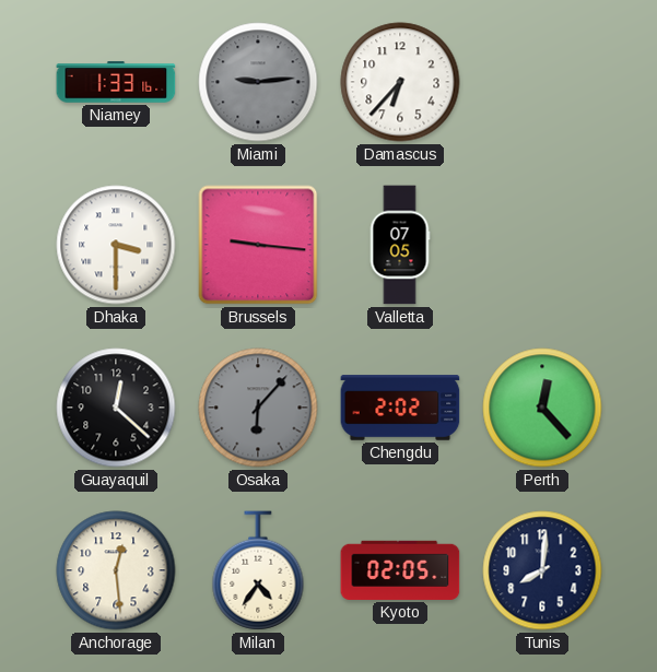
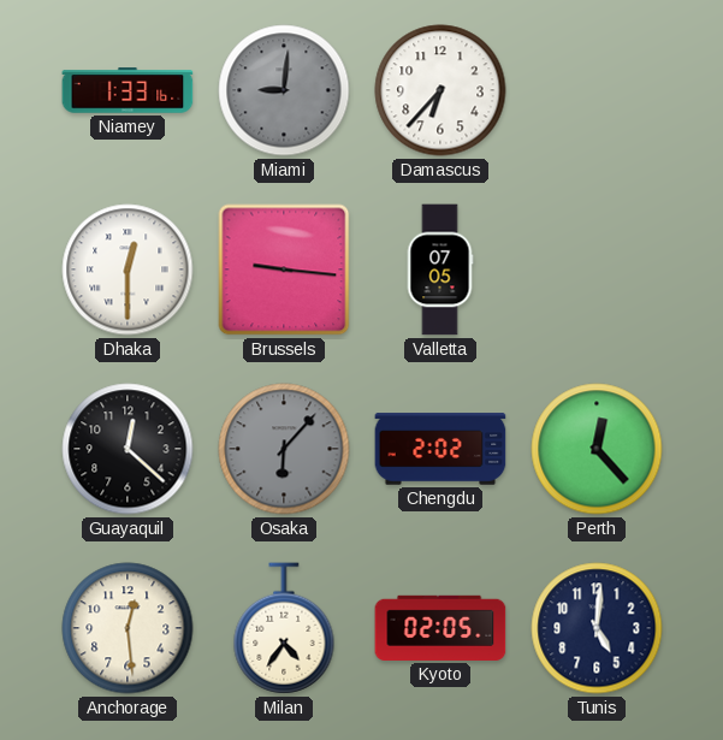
Miami: 9:14 -> 9:01
Dhaka: 3:30 -> 12:30
Tunis: 8:01 -> 5:01
